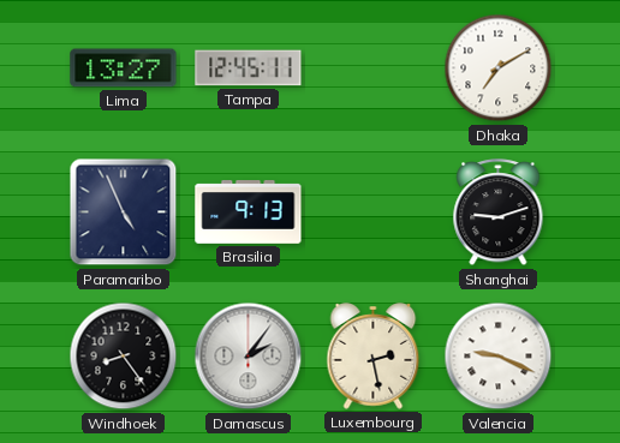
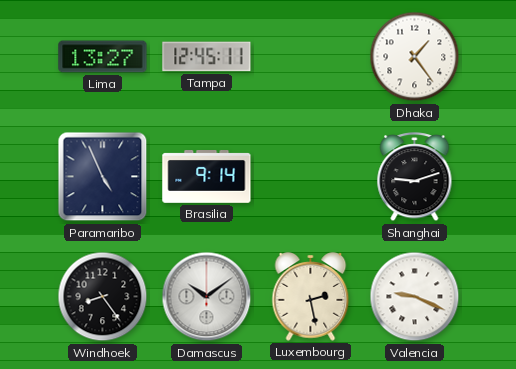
Dhaka: 7:10 -> 1:24
Brasilia: 9:13 -> 9:14
Damascus: 2:06 -> 10:09
